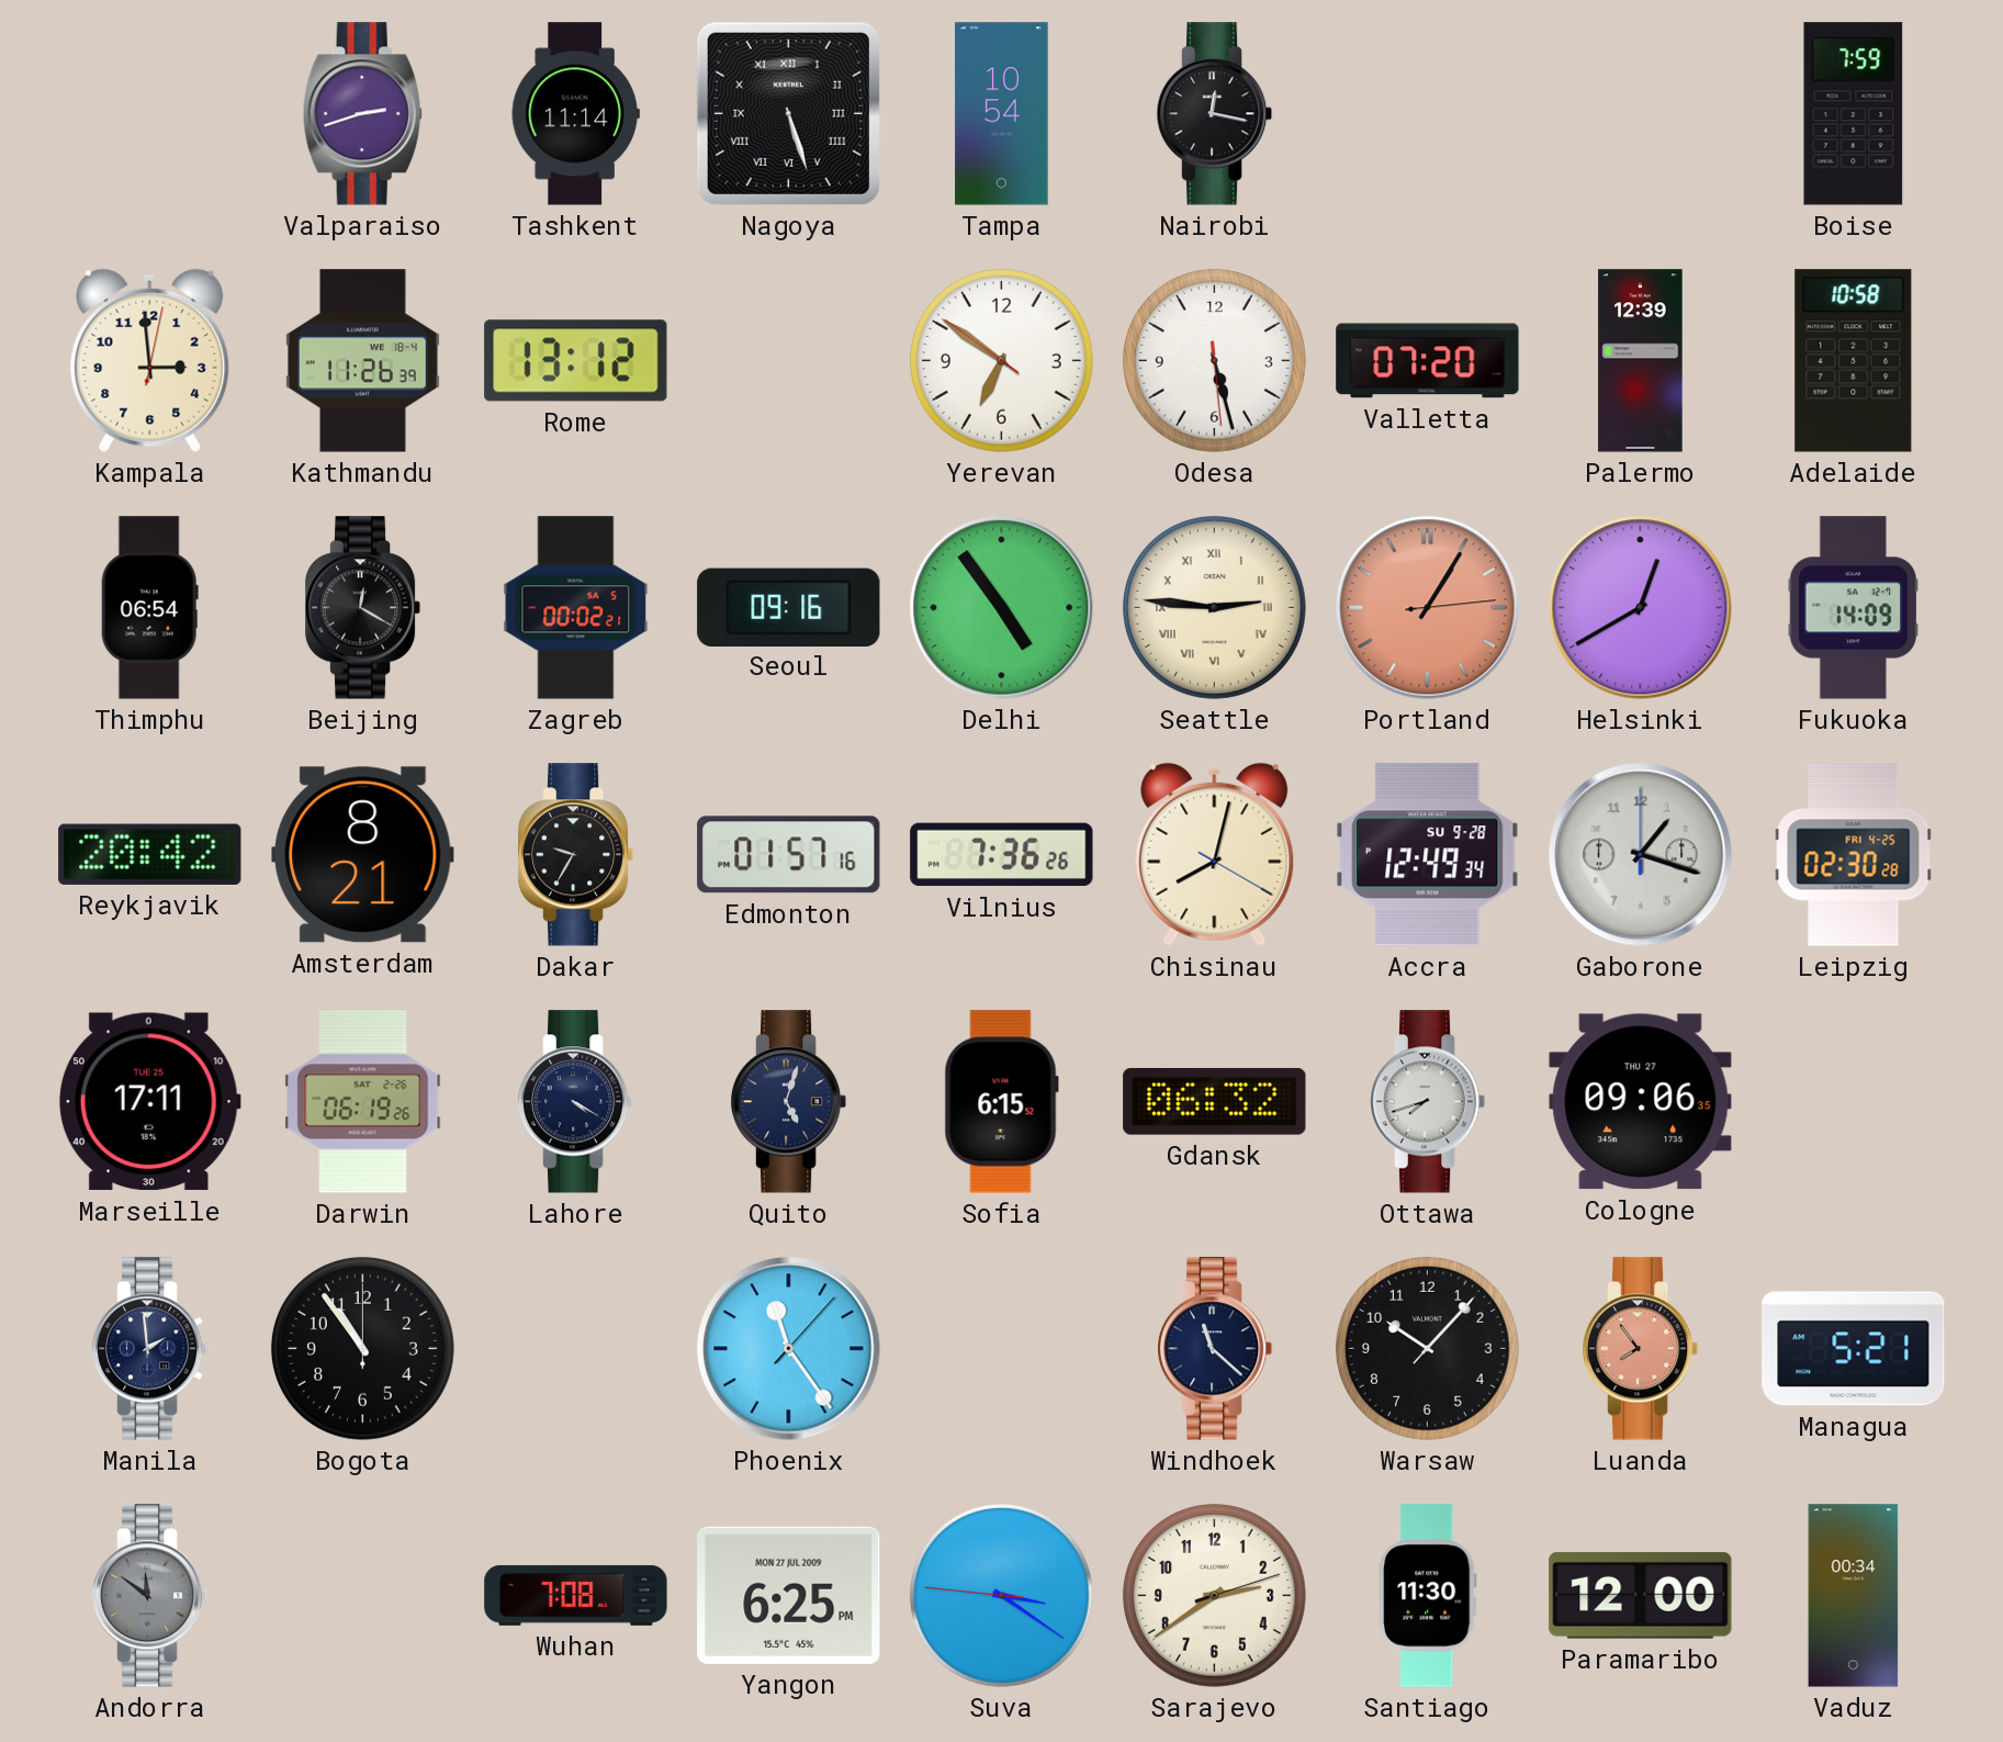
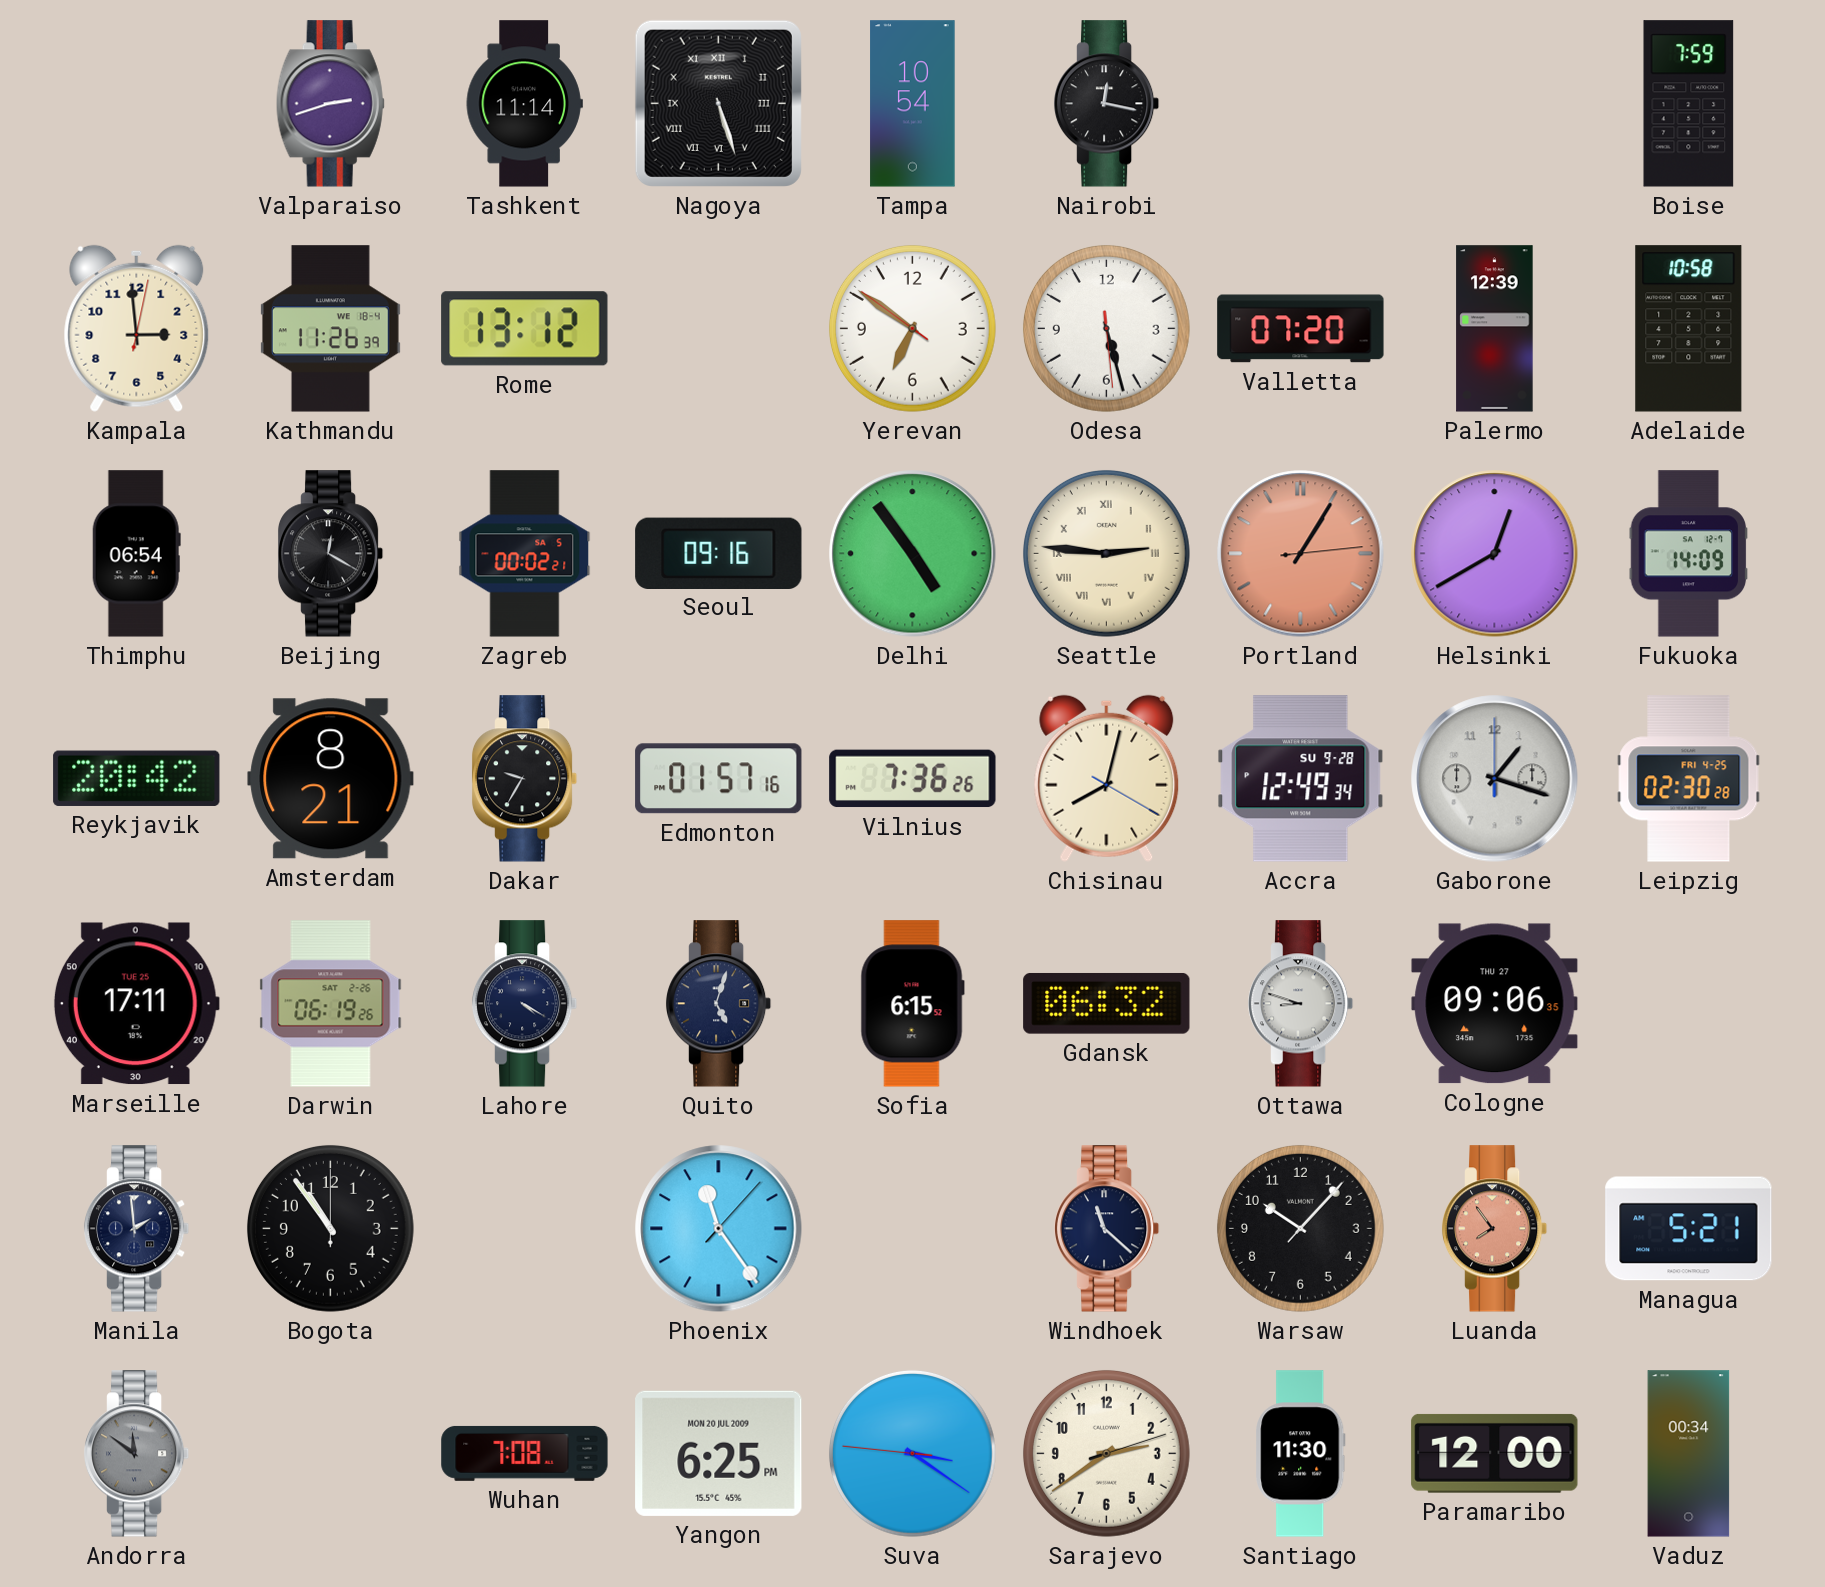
Ottawa: 7:42 -> 8:48
Yangon date: MON 27 JUL 2009 -> MON 20 JUL 2009
